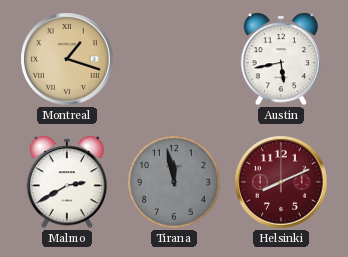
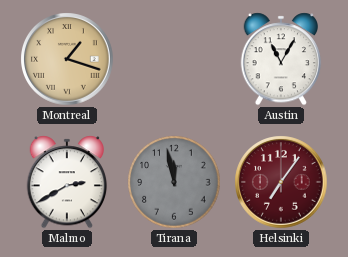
Austin: 5:43 -> 11:05
Helsinki: 8:11 -> 7:06
